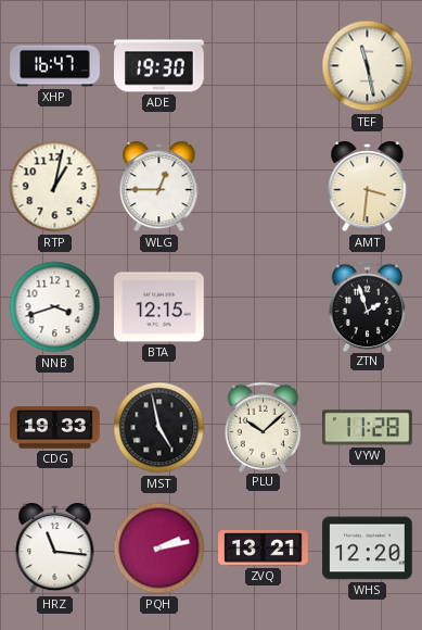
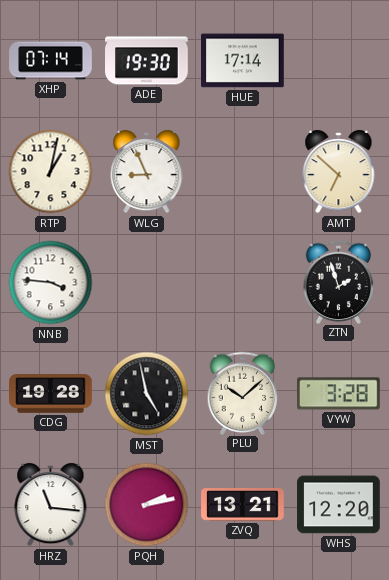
XHP: 16:47 -> 07:14
HUE: none -> 17:14
TEF: 11:28 -> none
WLG: 12:45 -> 8:56
AMT: 3:31 -> 6:52
NNB: 3:42 -> 3:46
BTA: 12:15 -> none
CDG: 19:33 -> 19:28
VYW: 11:28 -> 3:28
